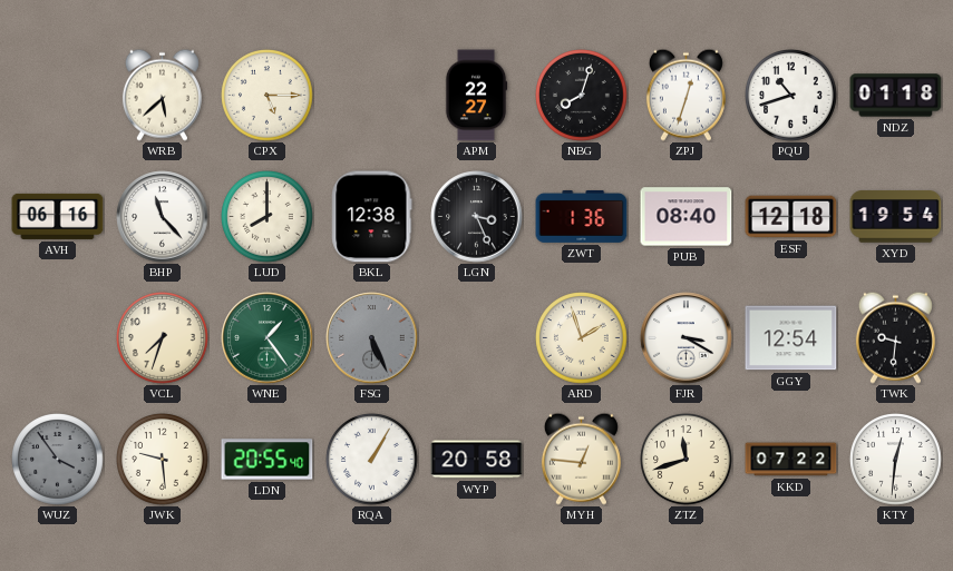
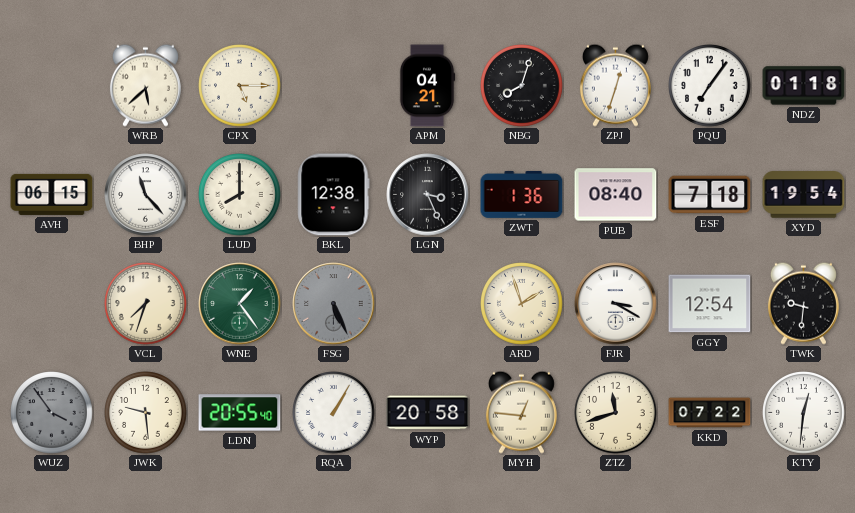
APM: 22:27 -> 04:21
PQU: 10:42 -> 7:06
AVH: 06:16 -> 06:15
ESF: 12:18 -> 7:18
